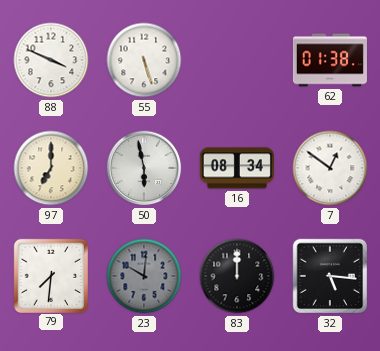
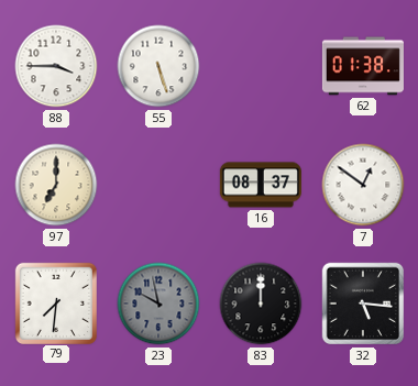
88: 3:49 -> 3:45
50: 5:58 -> none
16: 08:34 -> 08:37
23: 10:01 -> 9:58
